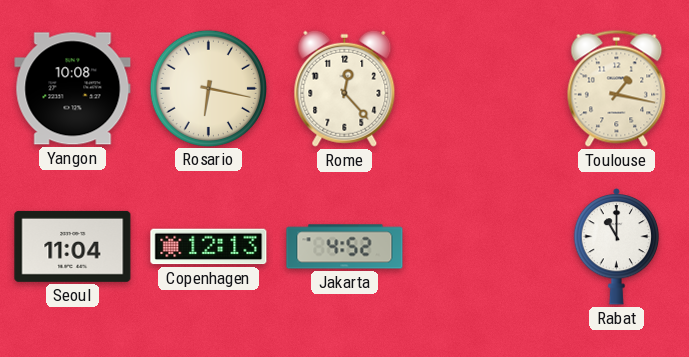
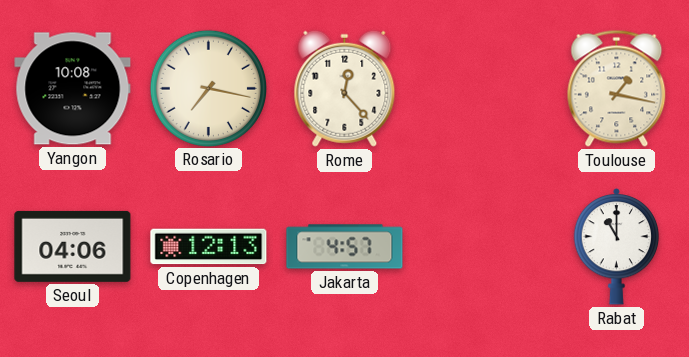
Rosario: 6:17 -> 7:17
Seoul: 11:04 -> 04:06
Jakarta: 4:52 -> 4:57
